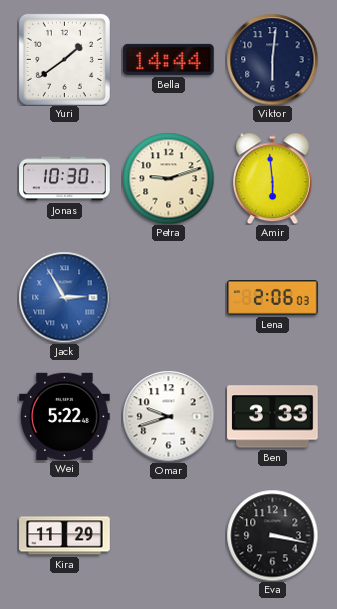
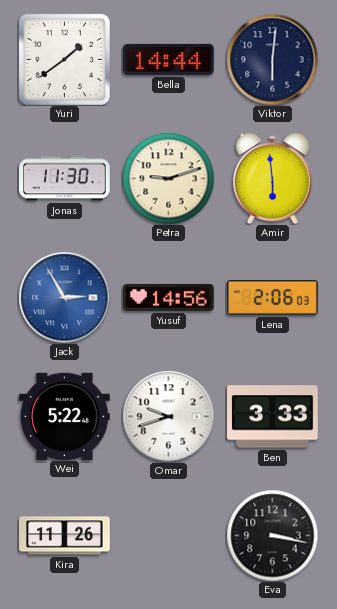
Jonas: 10:30 -> 11:30
Yusuf: none -> 14:56
Kira: 11:29 -> 11:26
